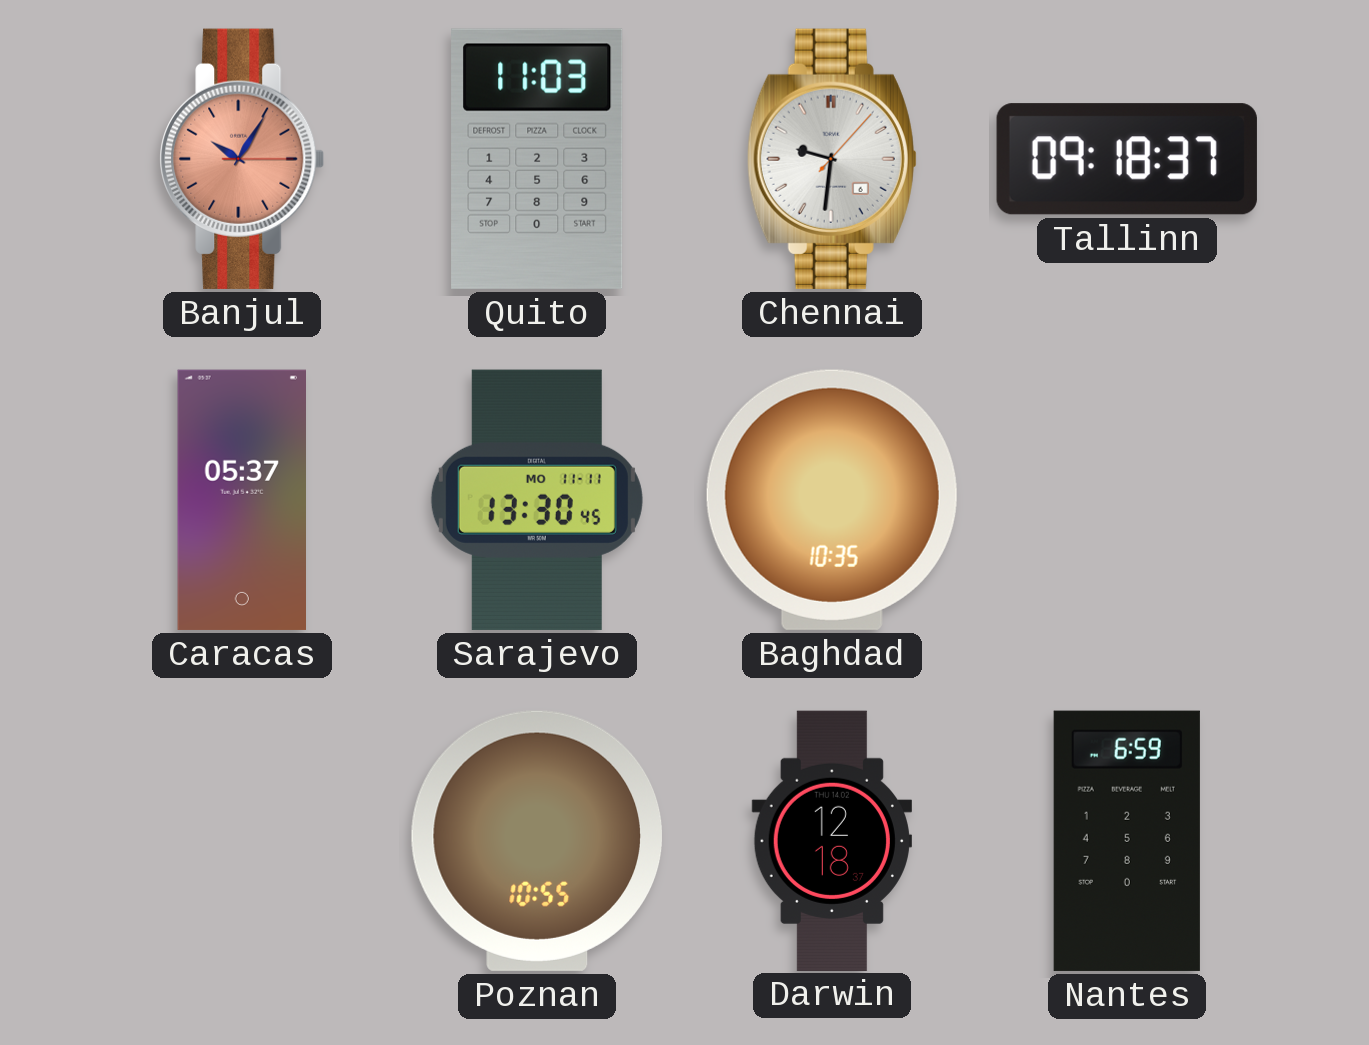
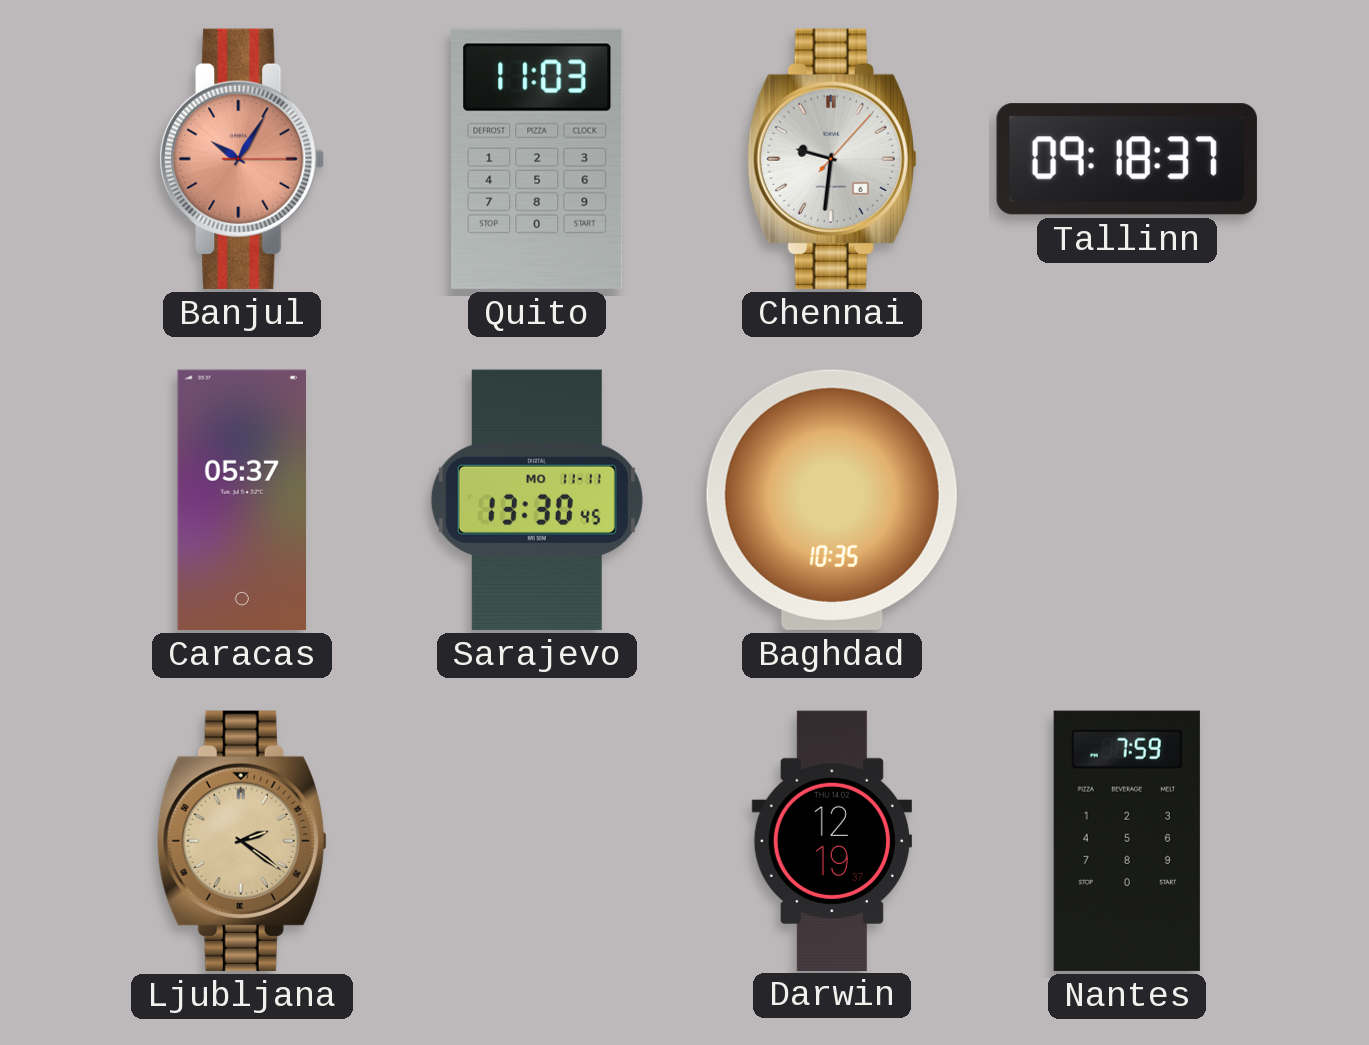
Ljubljana: none -> 2:21
Poznan: 10:55 -> none
Darwin: 12:18 -> 12:19
Nantes: 6:59 -> 7:59
